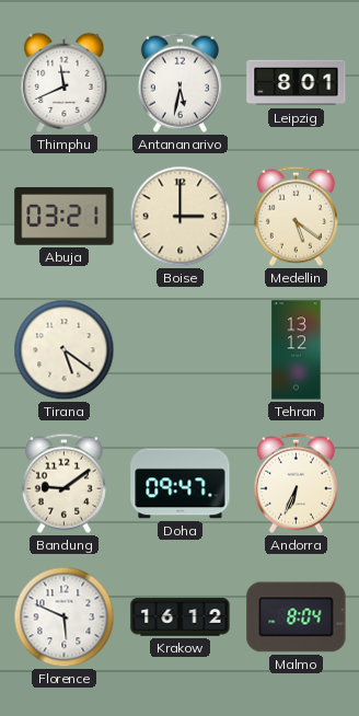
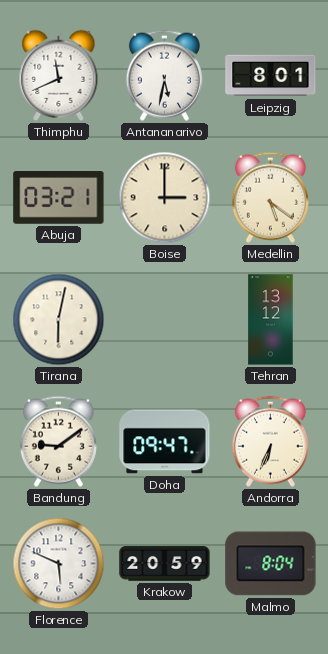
Tirana: 5:21 -> 6:02
Krakow: 16:12 -> 20:59
